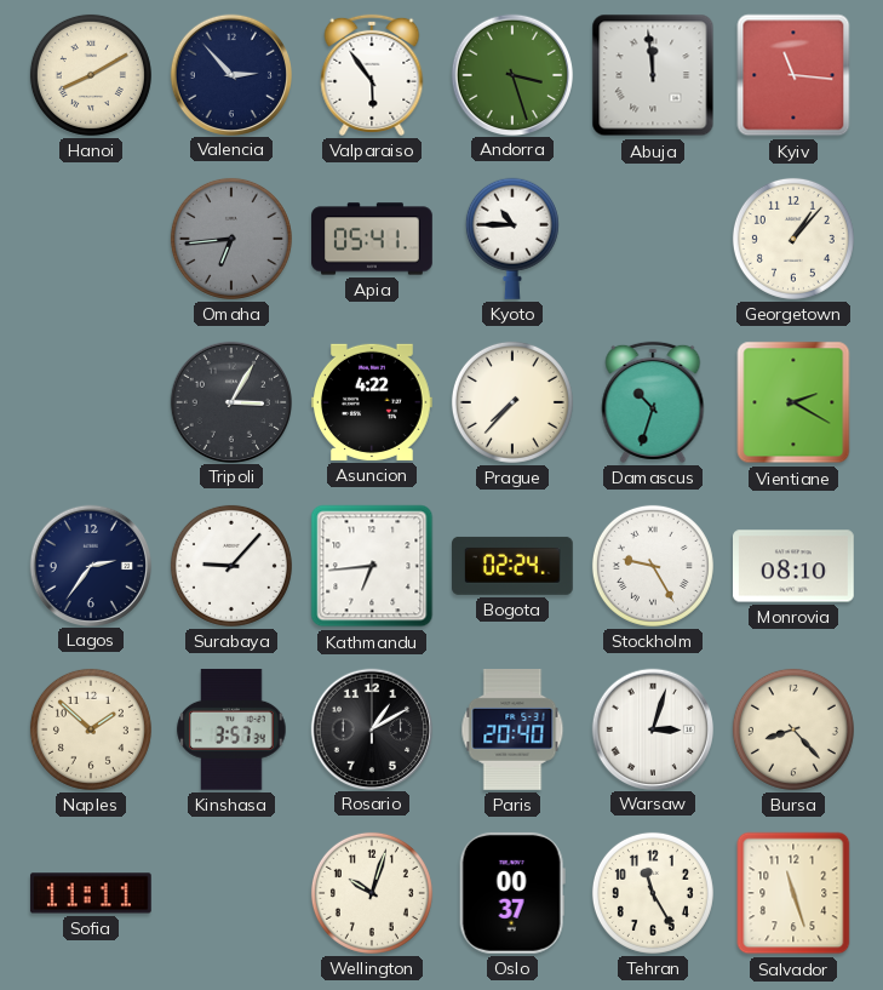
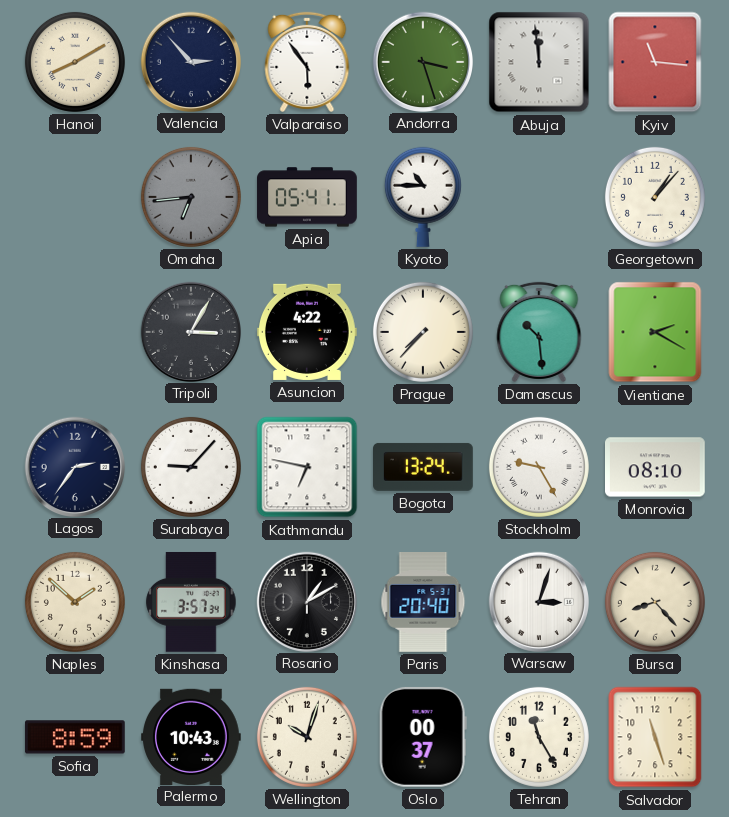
Damascus: 10:33 -> 10:29
Kathmandu: 6:44 -> 6:47
Bogota: 02:24 -> 13:24
Sofia: 11:11 -> 8:59
Palermo: none -> 10:43
